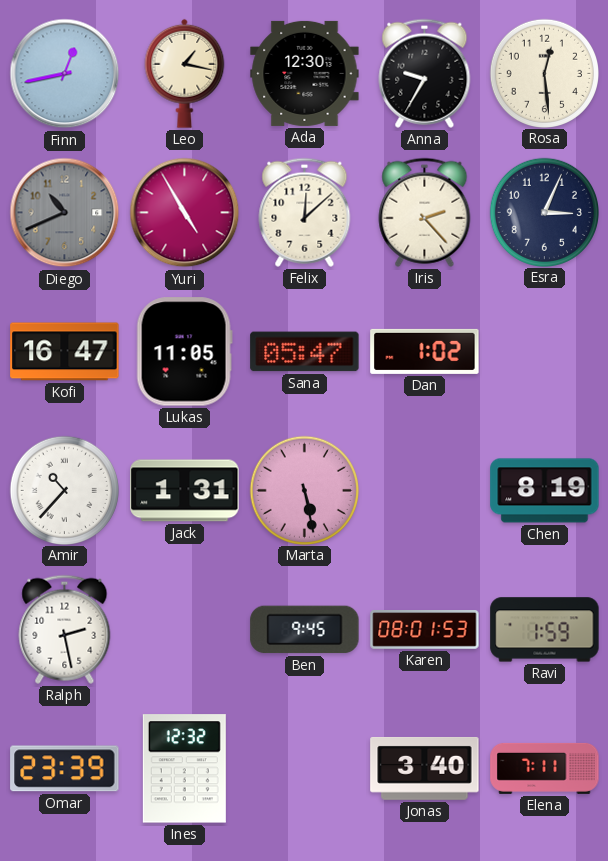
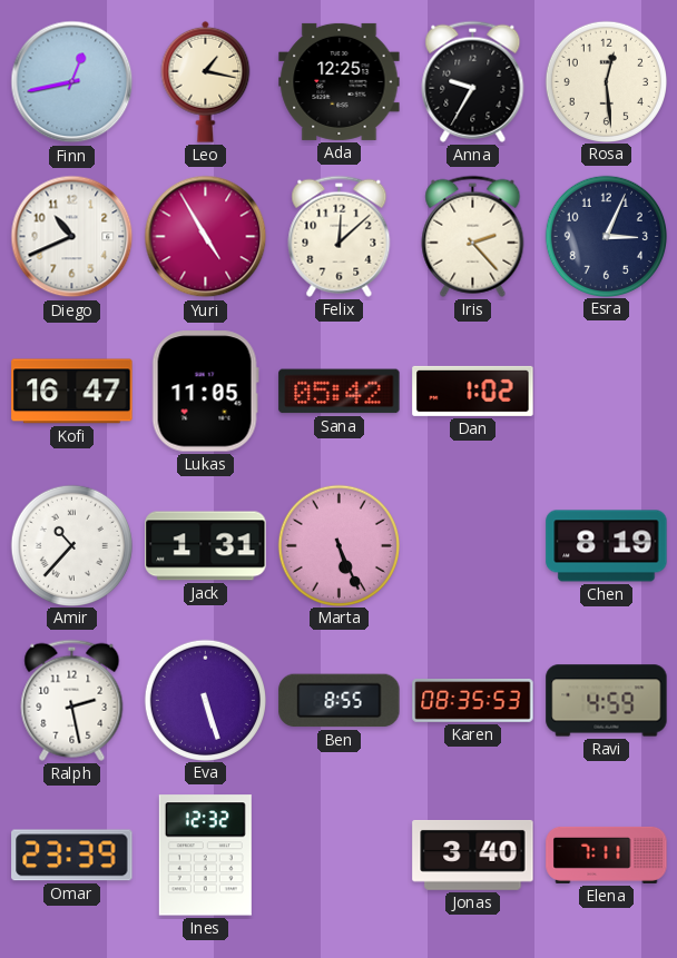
Ada: 12:30 -> 12:25
Diego dial: grey -> white
Sana: 05:47 -> 05:42
Marta: 5:28 -> 5:26
Eva: none -> 5:27
Ben: 9:45 -> 8:55
Karen: 08:01 -> 08:35
Ravi: 1:59 -> 4:59
